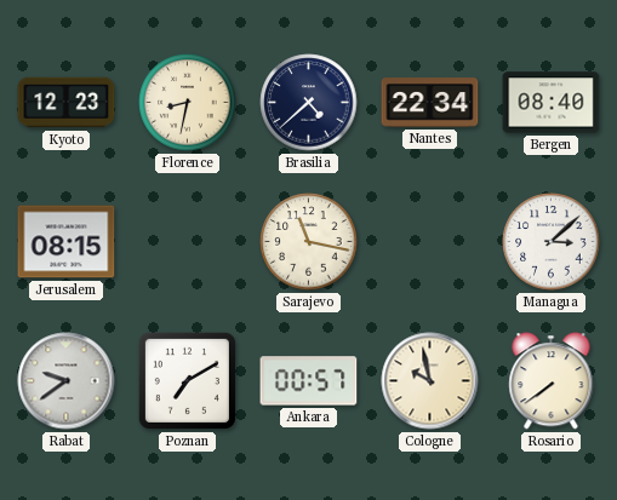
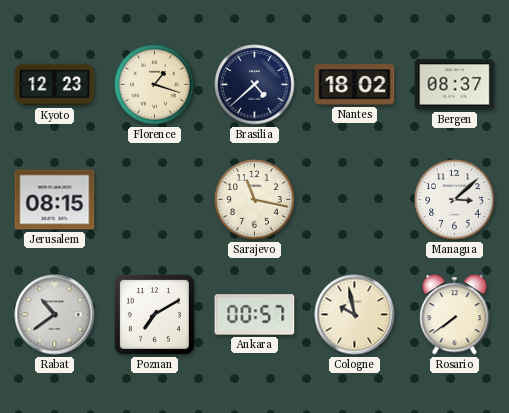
Florence: 8:32 -> 1:18
Nantes: 22:34 -> 18:02
Bergen: 08:40 -> 08:37
Rabat: 9:39 -> 10:39
